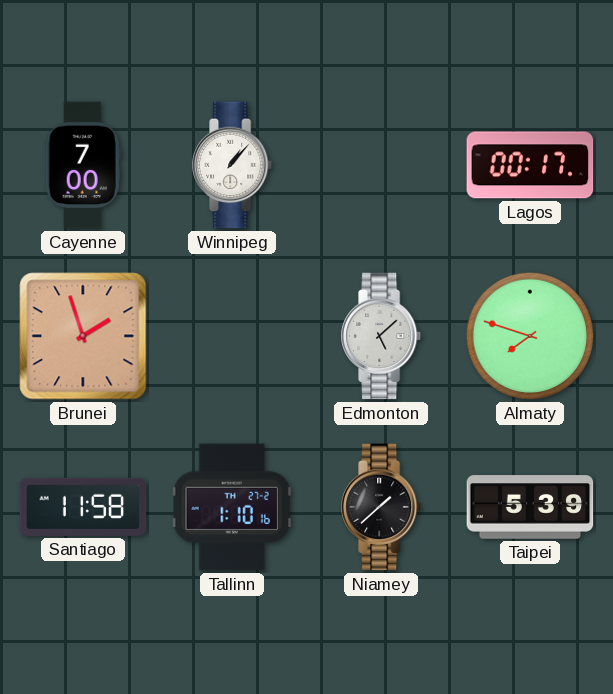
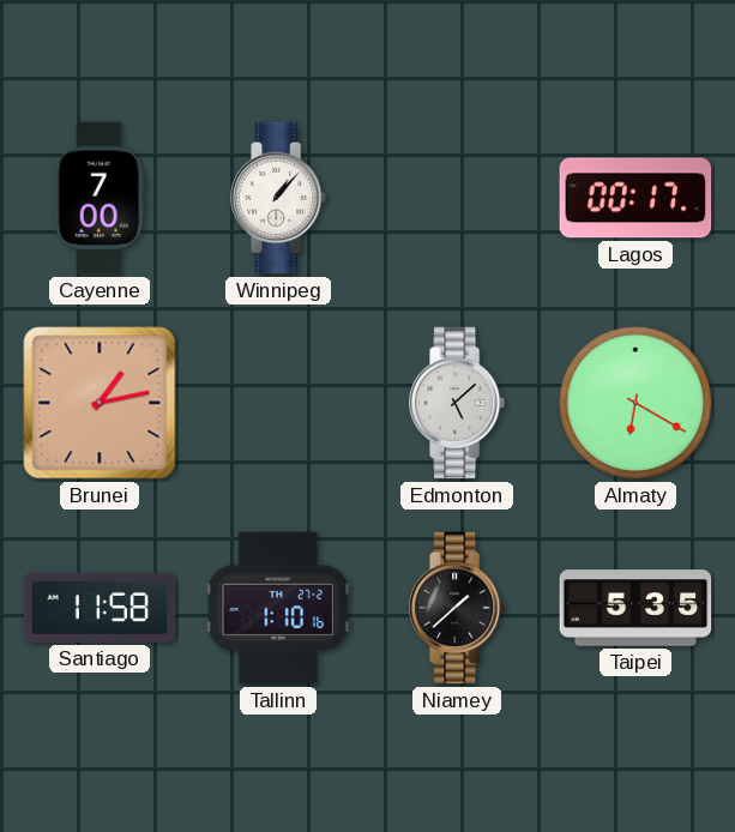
Brunei: 1:57 -> 1:13
Almaty: 7:48 -> 6:20
Taipei: 5:39 -> 5:35
